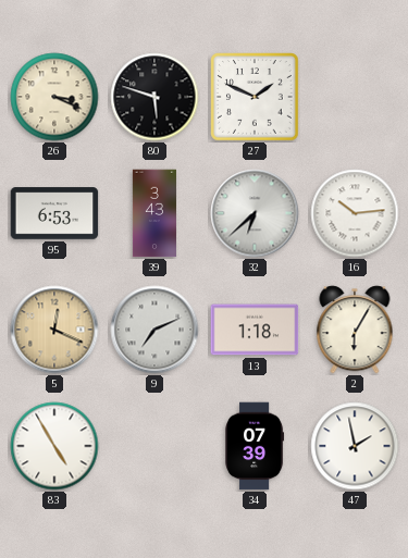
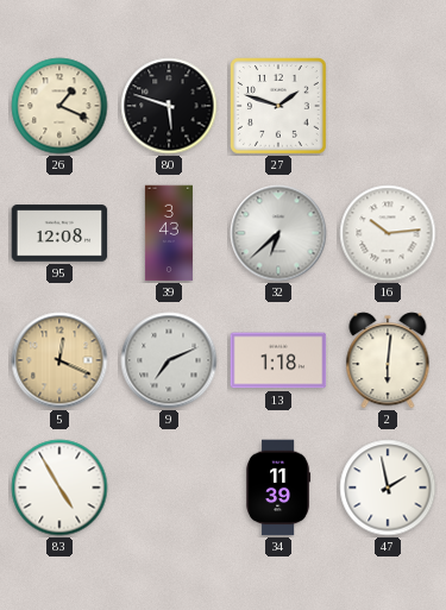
26: 3:19 -> 1:19
27: 1:49 -> 1:48
95: 6:53 -> 12:08
2: 6:05 -> 6:01
34: 07:39 -> 11:39
